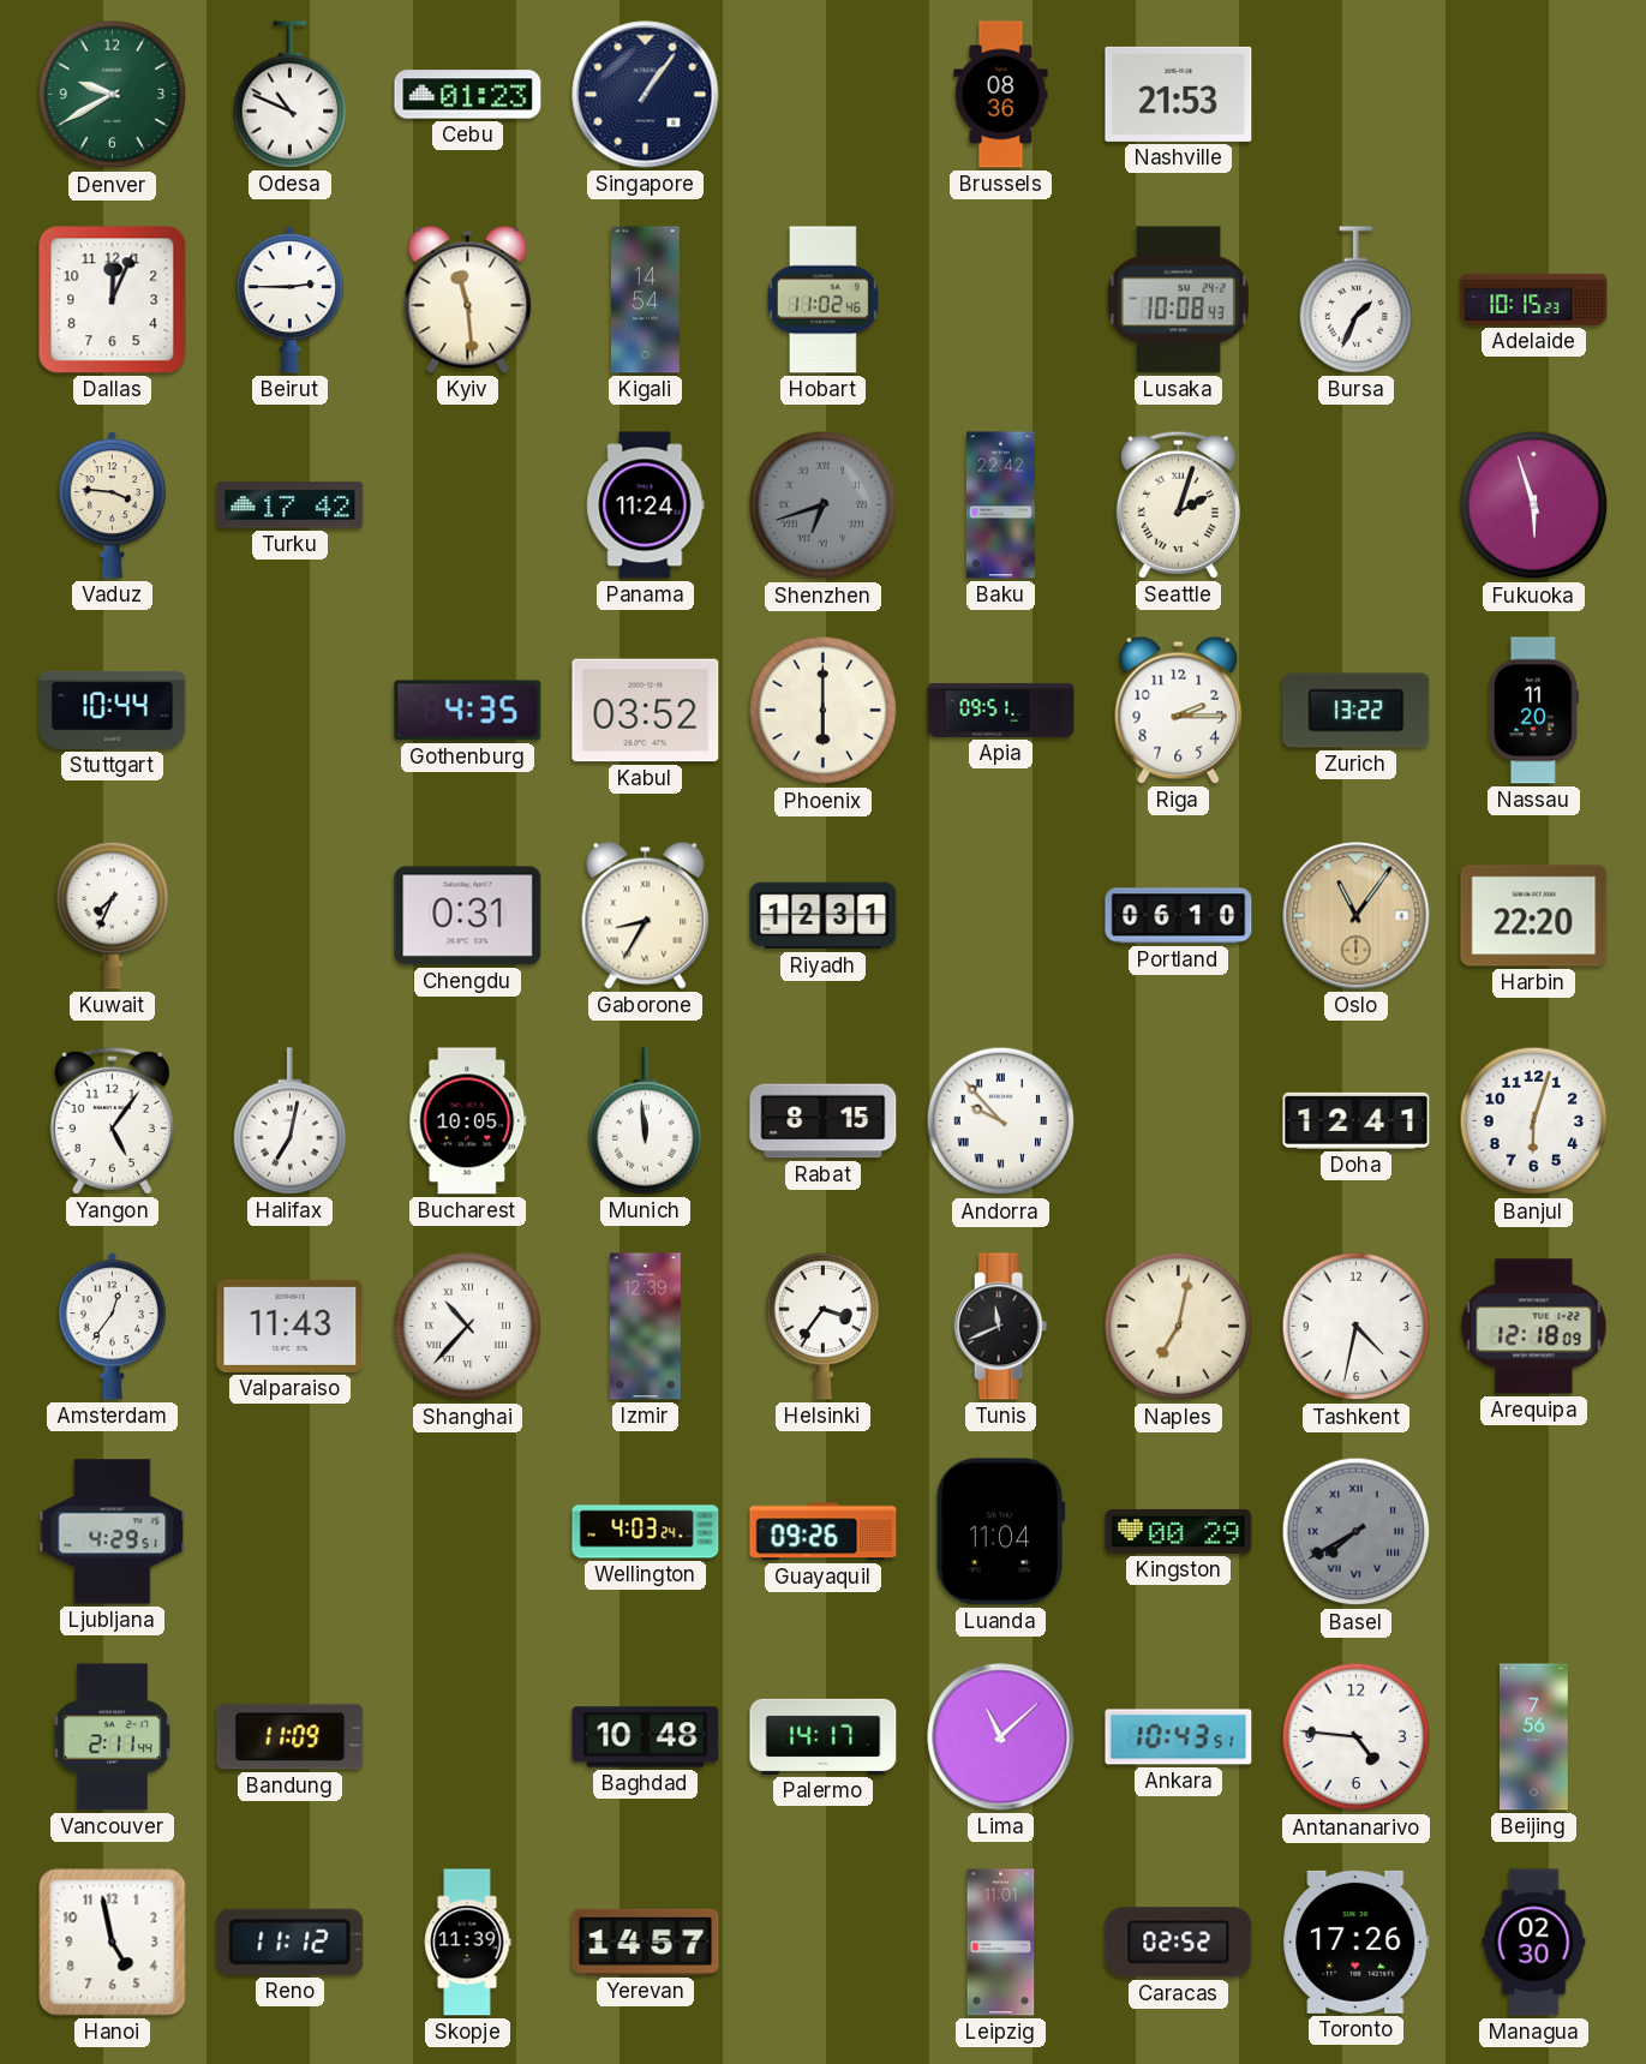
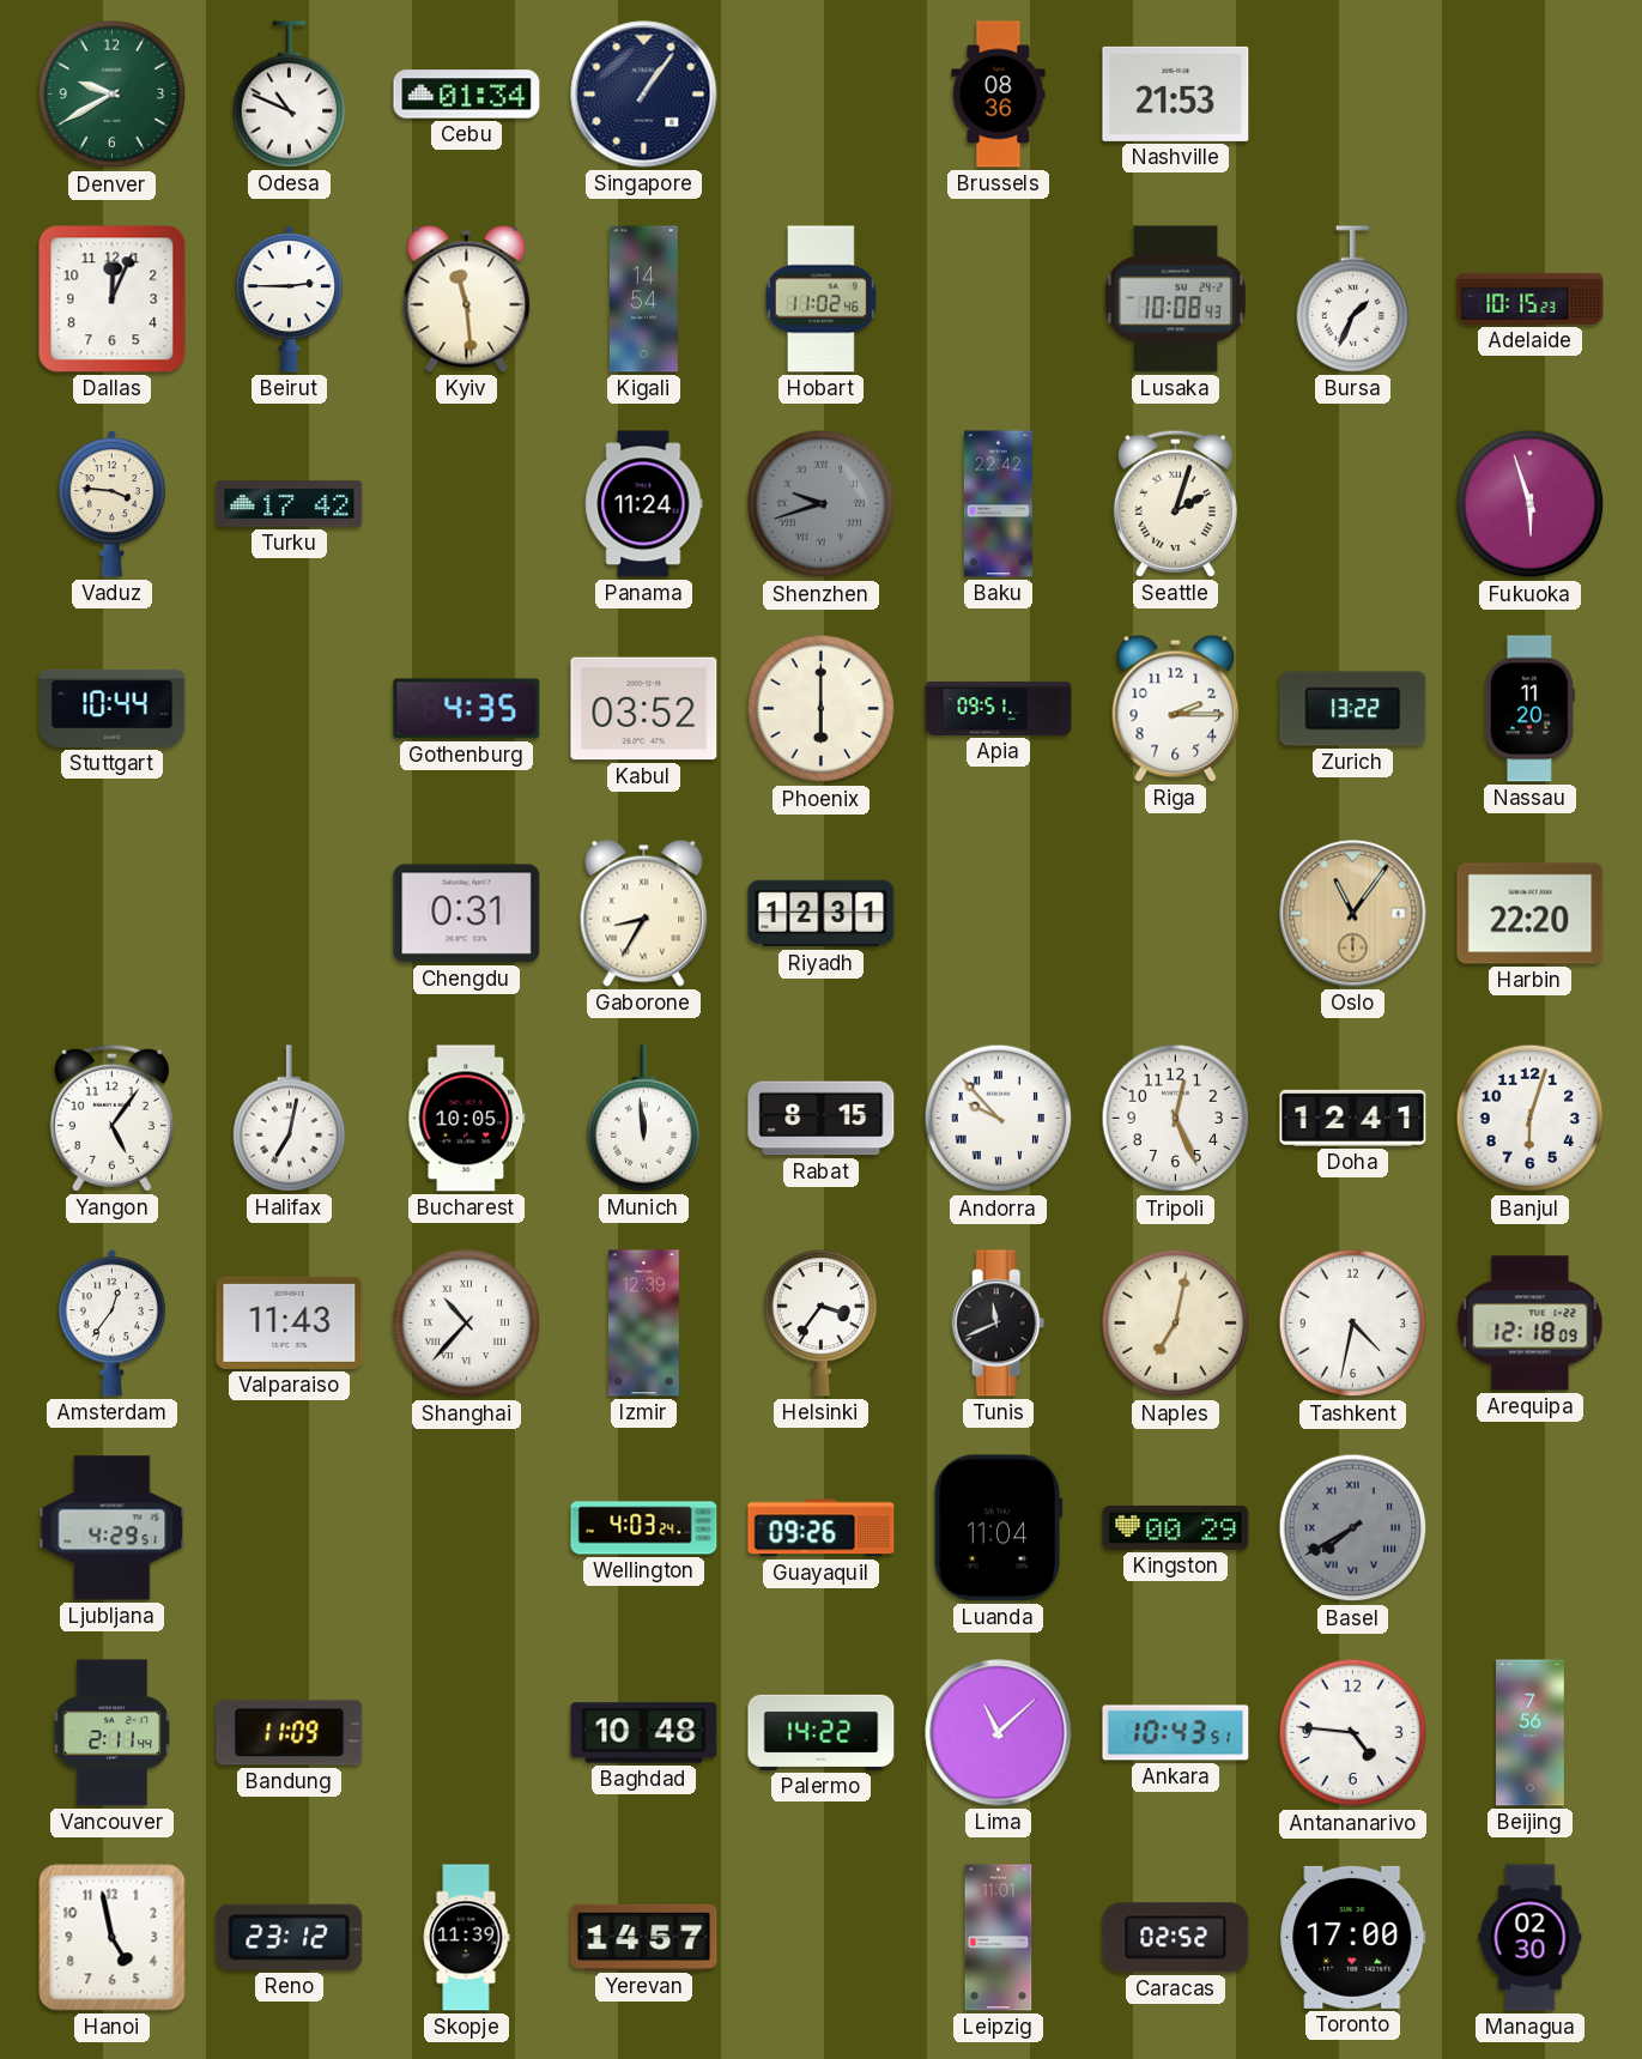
Cebu: 01:23 -> 01:34
Shenzhen: 6:42 -> 9:42
Kuwait: 7:34 -> none
Portland: 06:10 -> none
Tripoli: none -> 12:26
Palermo: 14:17 -> 14:22
Reno: 11:12 -> 23:12
Toronto: 17:26 -> 17:00
